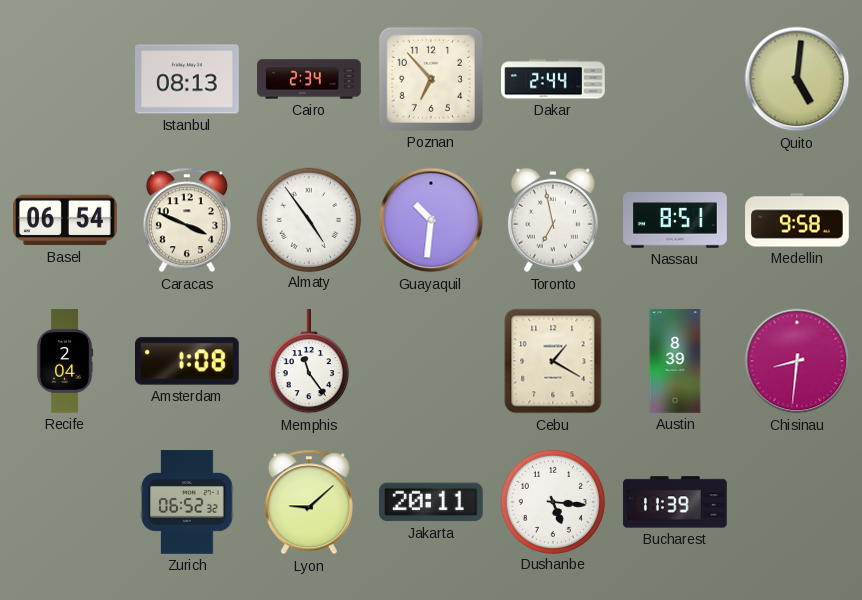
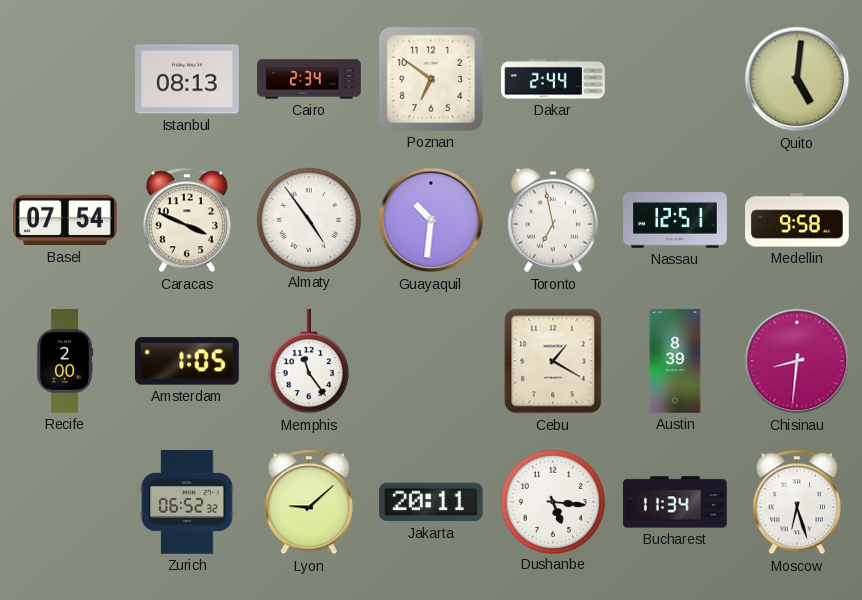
Poznan: 6:53 -> 6:51
Basel: 06:54 -> 07:54
Nassau: 8:51 -> 12:51
Recife: 2:04 -> 2:00
Amsterdam: 1:08 -> 1:05
Bucharest: 11:39 -> 11:34
Moscow: none -> 6:27
